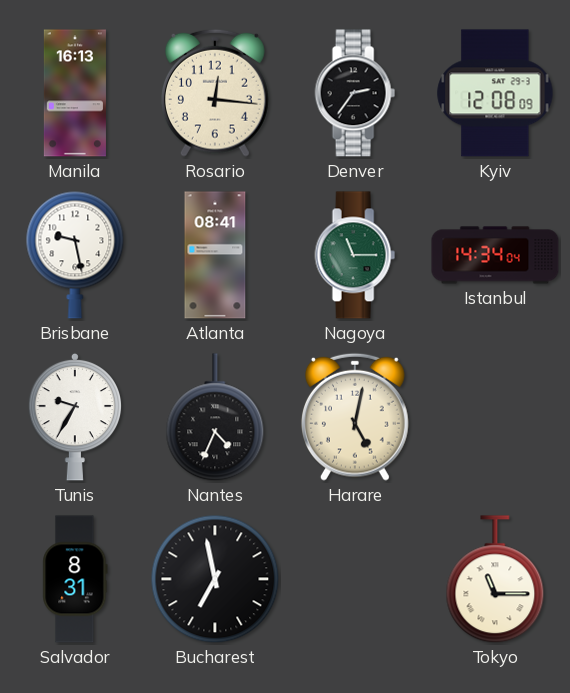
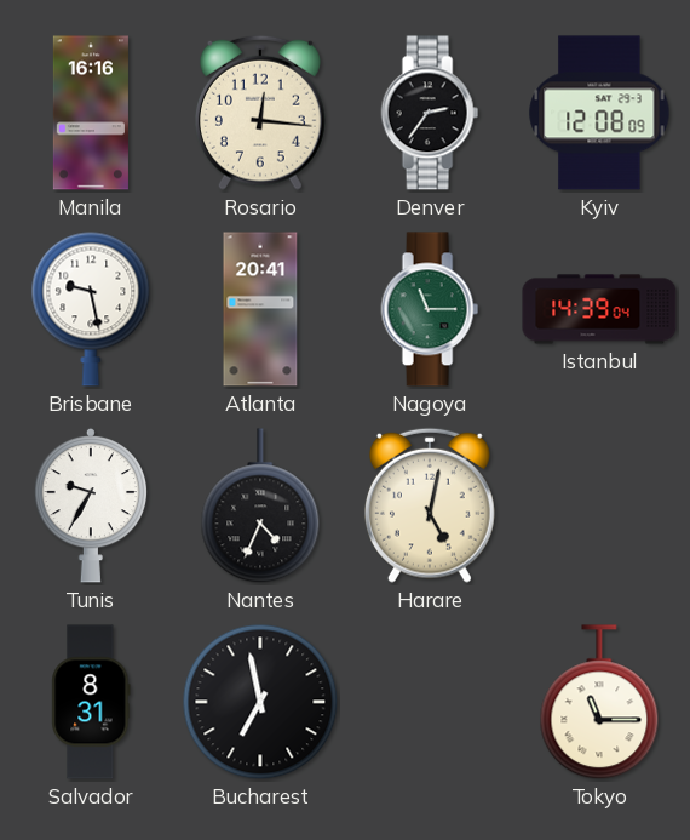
Manila: 16:13 -> 16:16
Atlanta: 08:41 -> 20:41
Istanbul: 14:34 -> 14:39
